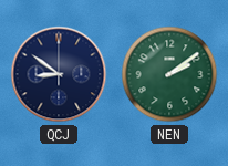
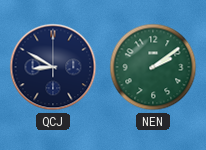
QCJ: 8:51 -> 8:50
